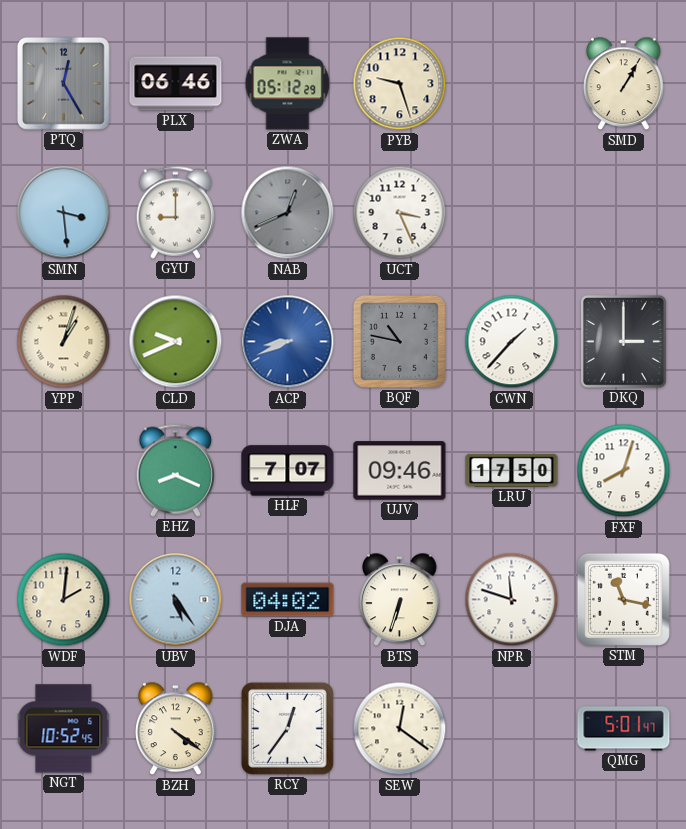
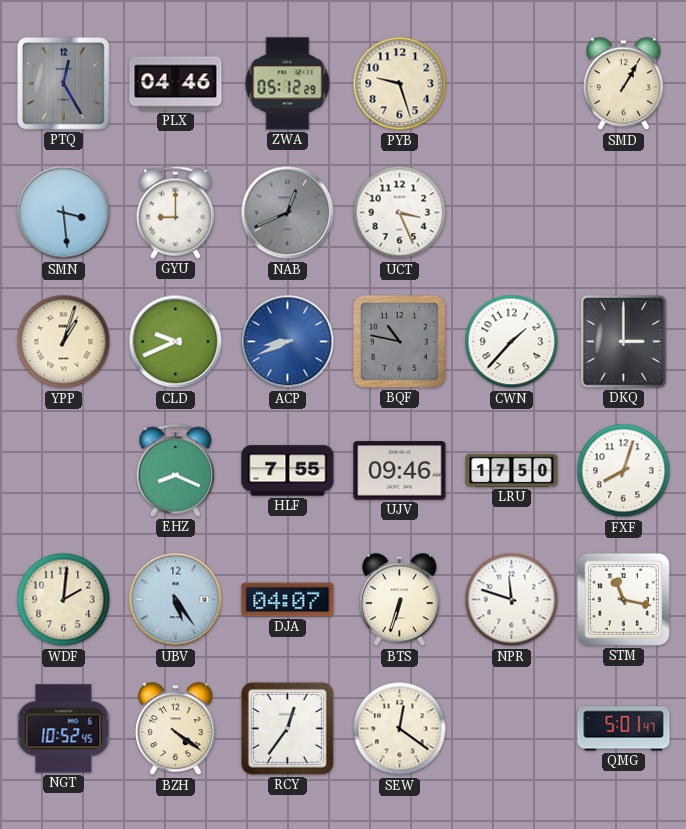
PLX: 06:46 -> 04:46
HLF: 7:07 -> 7:55
DJA: 04:02 -> 04:07
